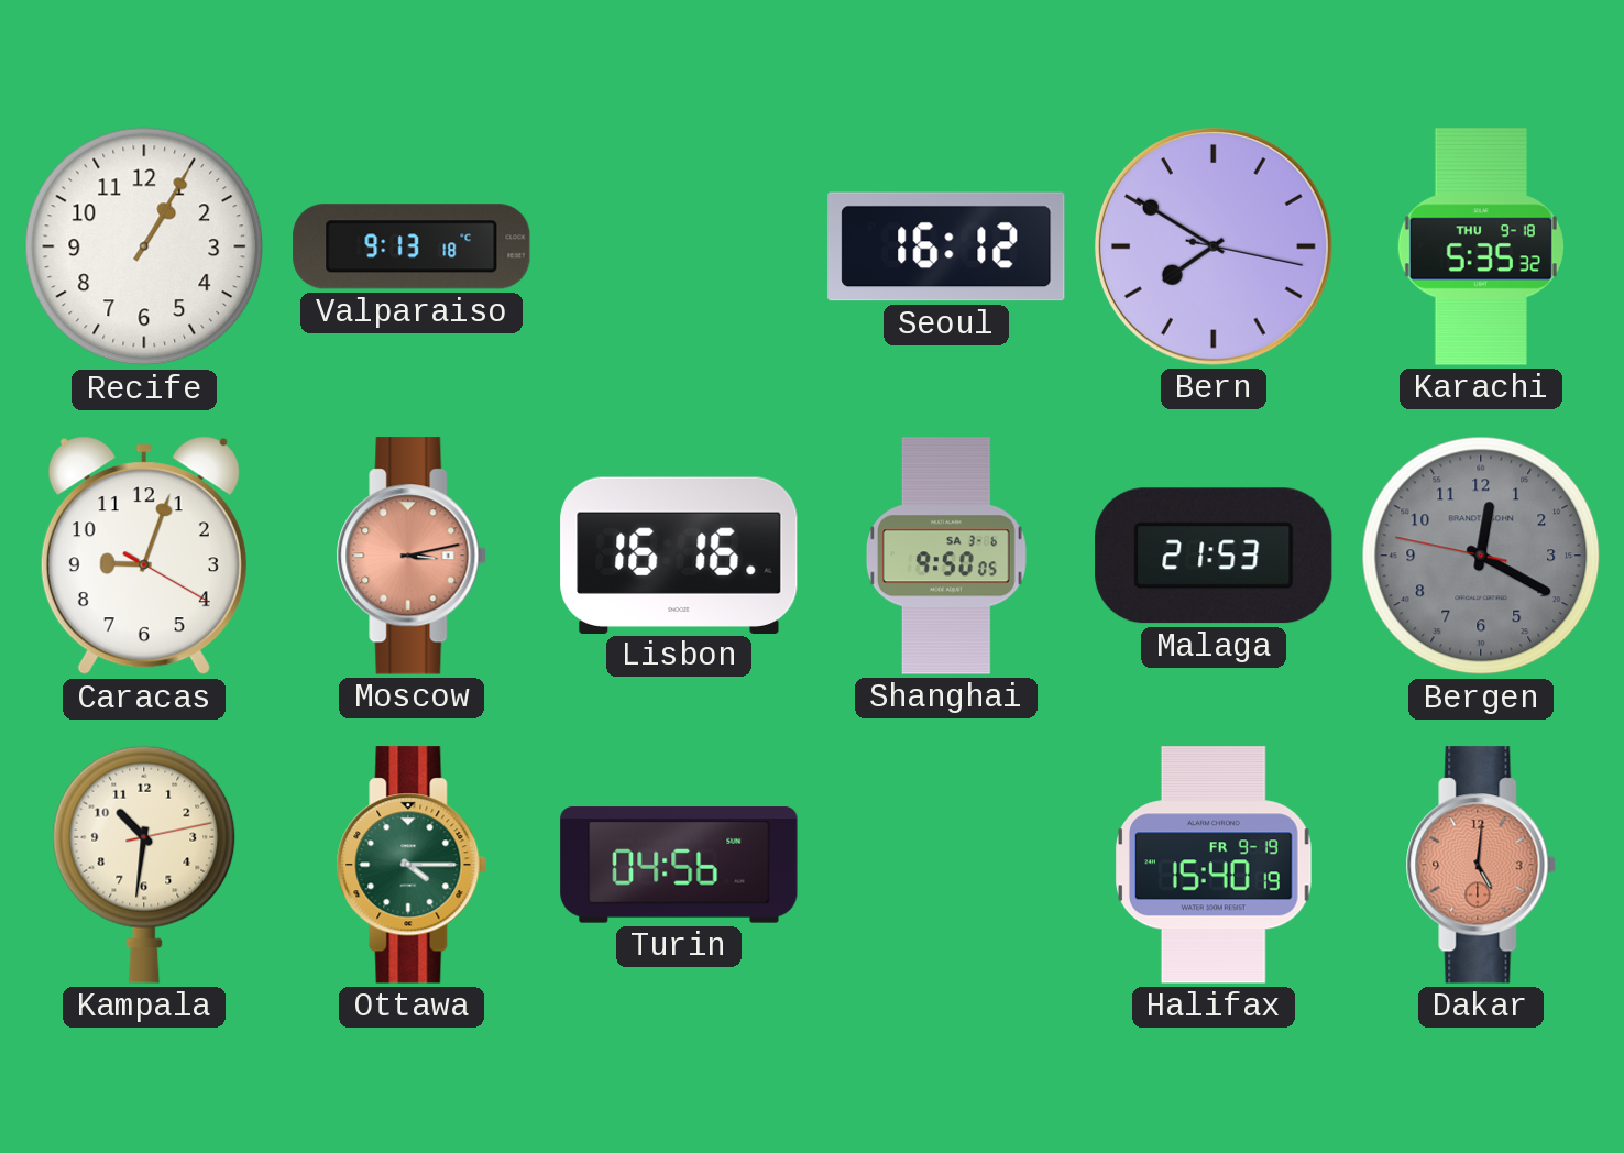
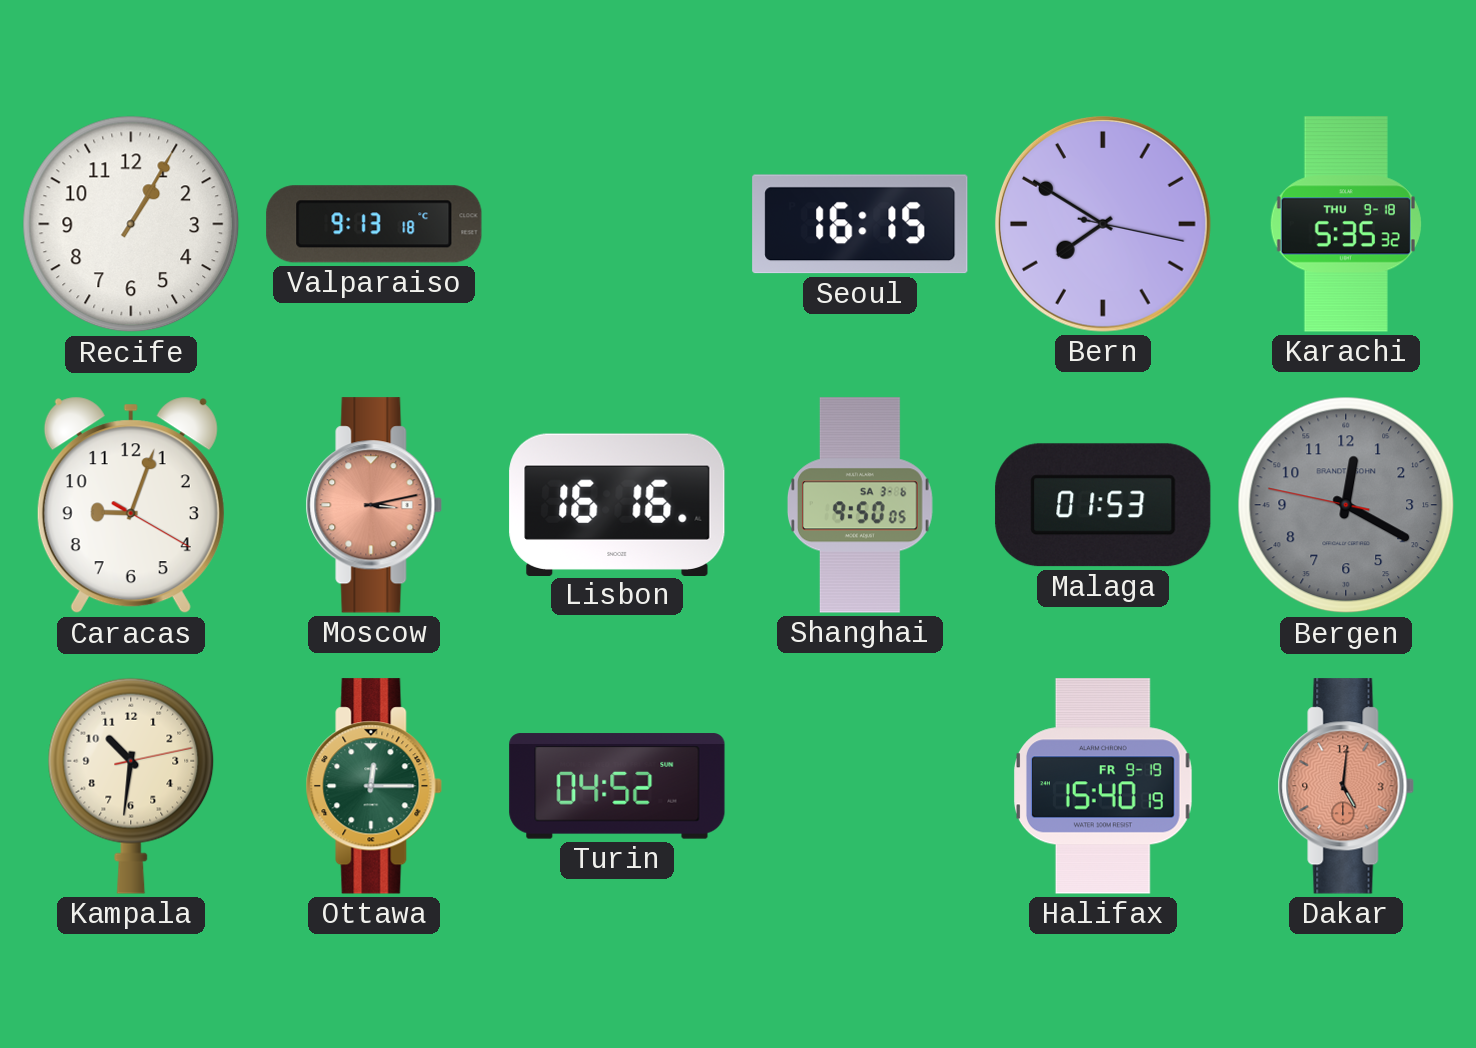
Seoul: 16:12 -> 16:15
Malaga: 21:53 -> 01:53
Ottawa: 4:15 -> 12:15
Turin: 04:56 -> 04:52
